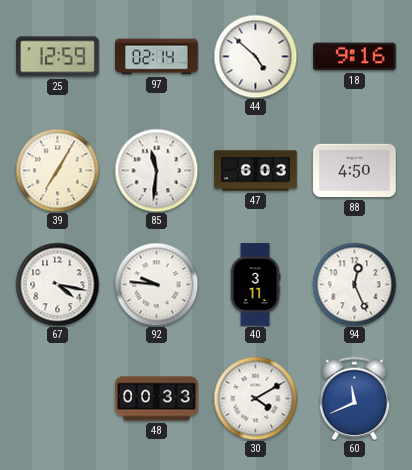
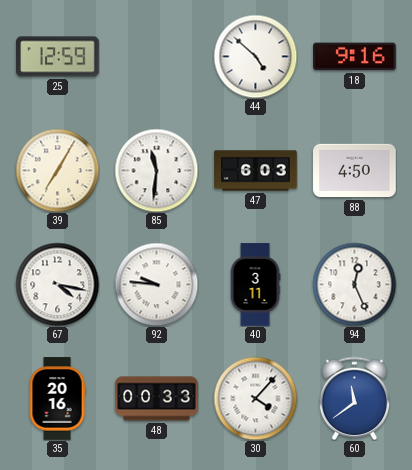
97: 02:14 -> none
35: none -> 20:16
30: 4:10 -> 4:07
60: 11:41 -> 11:39
